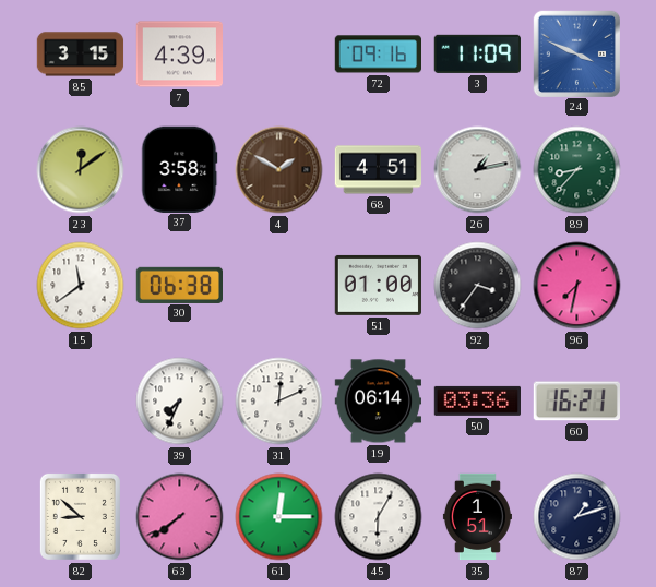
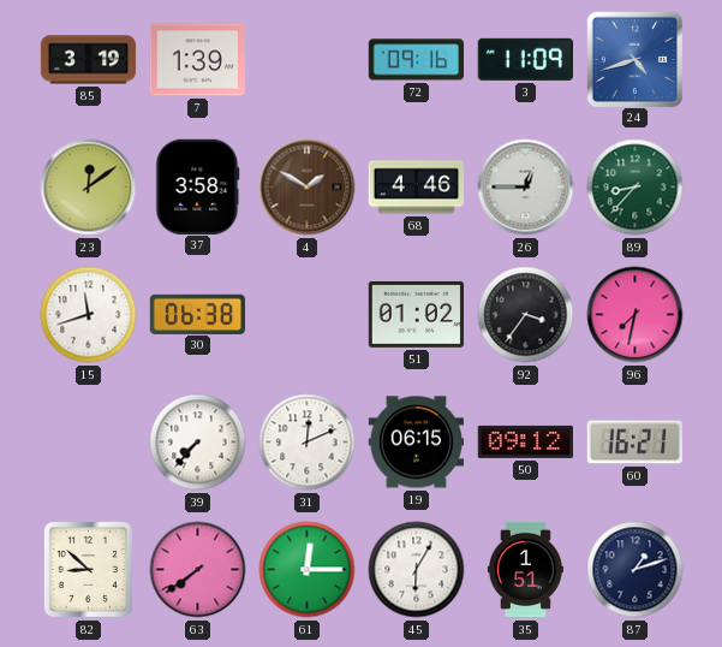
85: 3:15 -> 3:19
7: 4:39 -> 1:39
24: 3:49 -> 4:42
68: 4:51 -> 4:46
26: 1:13 -> 12:45
15: 11:39 -> 11:42
51: 01:00 -> 01:02
39: 7:34 -> 7:37
19: 06:14 -> 06:15
50: 03:36 -> 09:12
